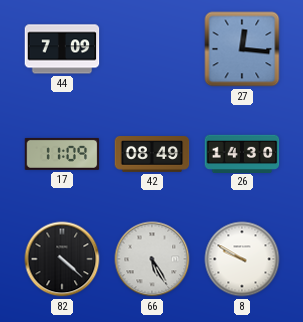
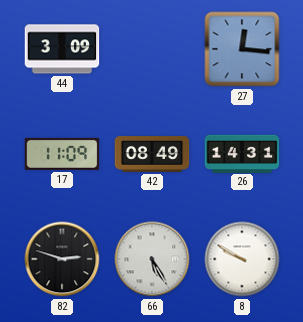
44: 7:09 -> 3:09
26: 14:30 -> 14:31
82: 4:22 -> 2:48
